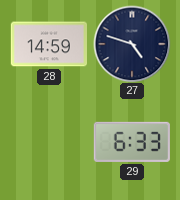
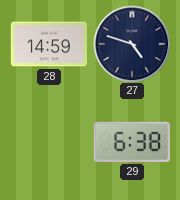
29: 6:33 -> 6:38
